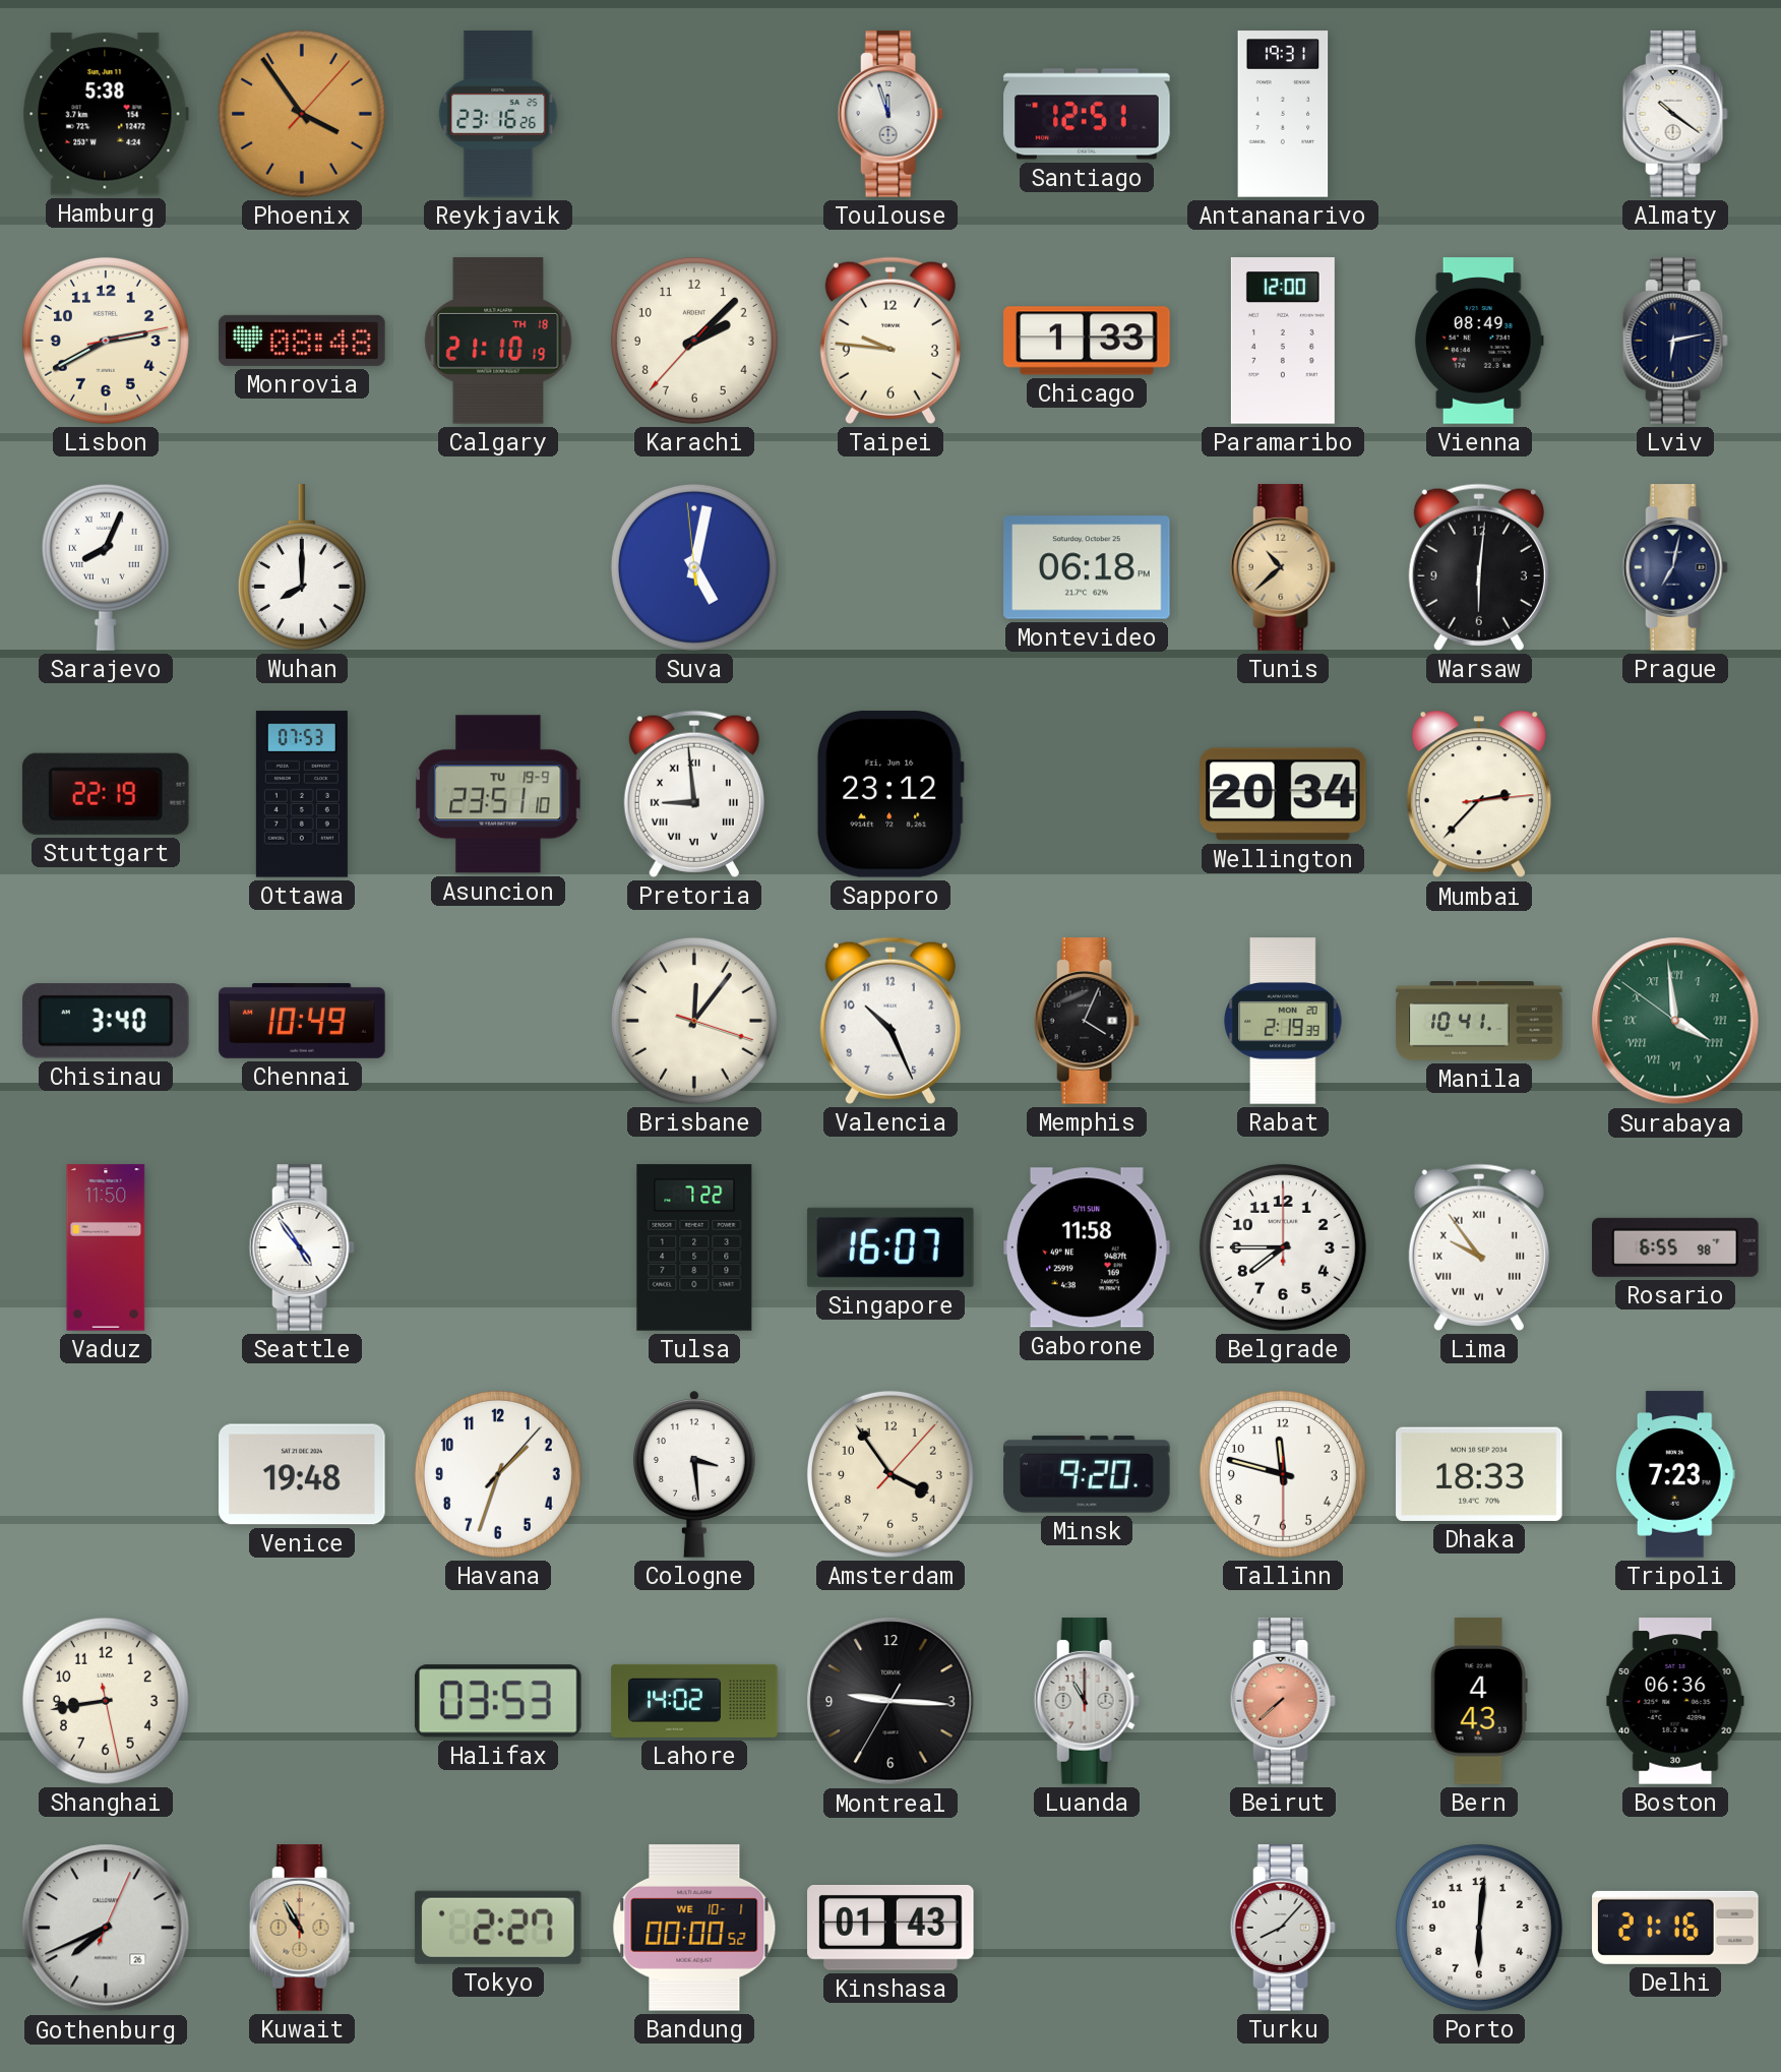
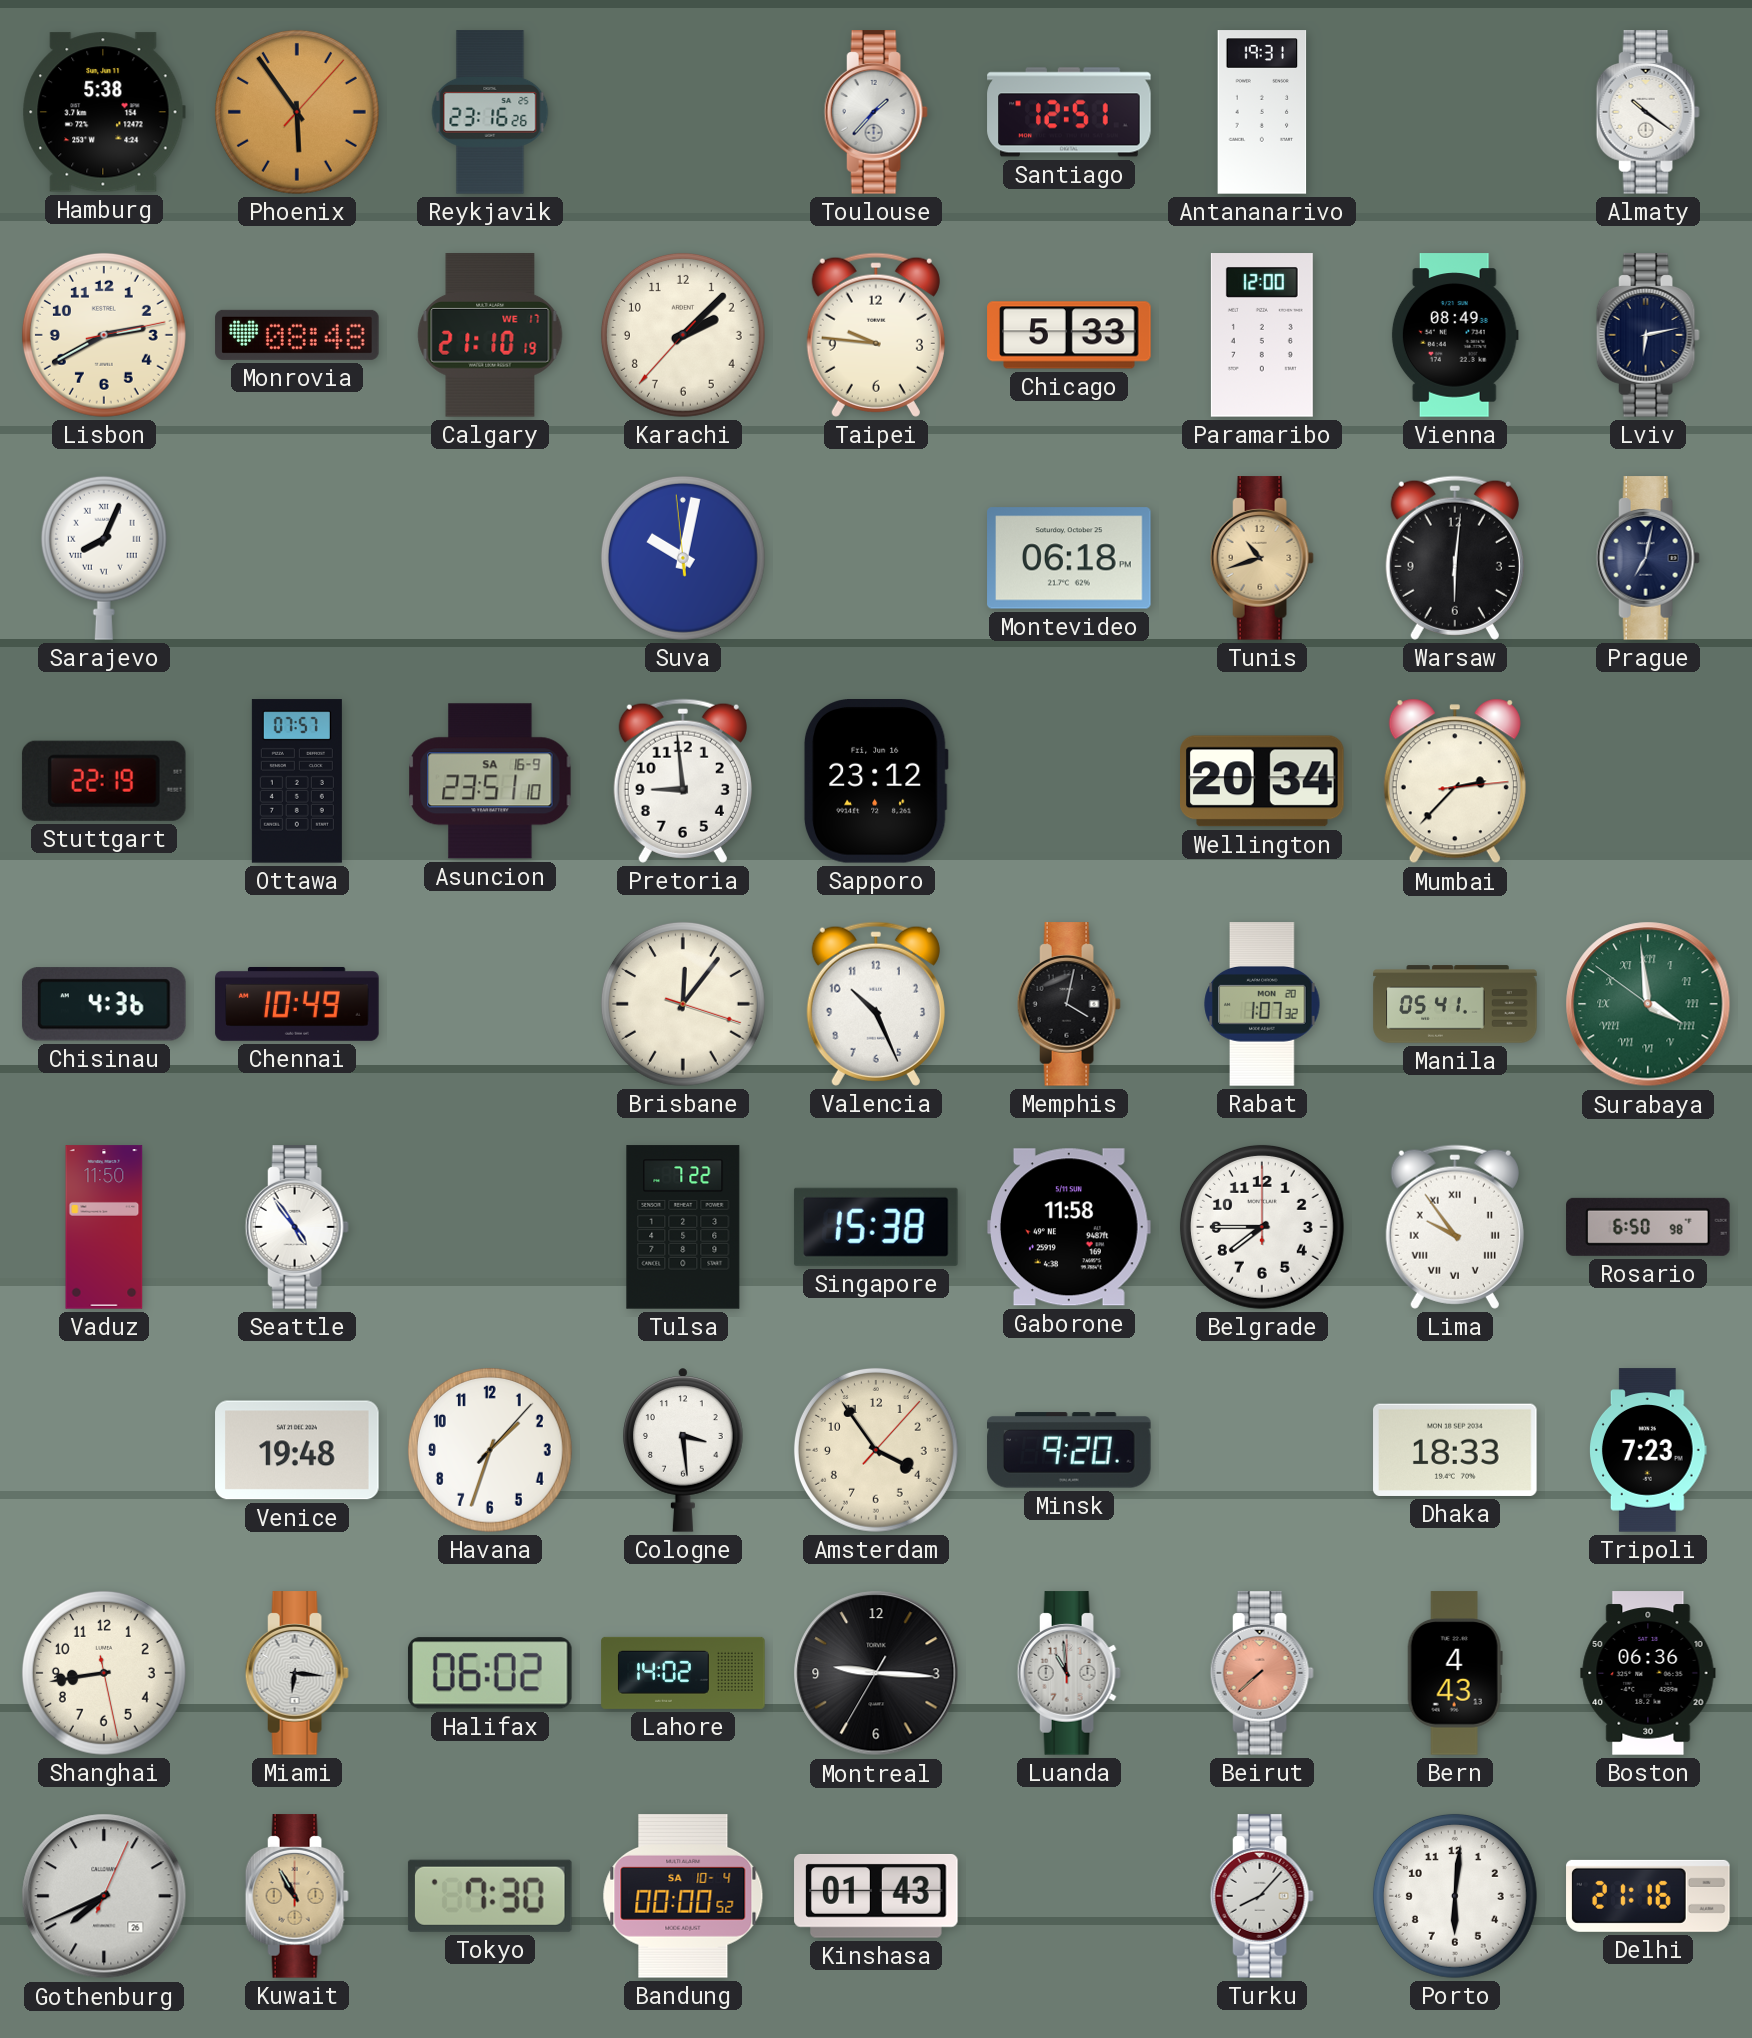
Phoenix: 3:54 -> 5:54
Toulouse: 11:57 -> 1:37
Calgary date: TH 18 -> WE 17
Chicago: 1:33 -> 5:33
Wuhan: 8:00 -> none
Suva: 5:01 -> 10:01
Tunis: 10:38 -> 10:42
Ottawa: 07:53 -> 07:57
Asuncion date: TU 19-9 -> SA 16-9
Pretoria numerals: Roman -> Arabic
Chisinau: 3:40 -> 4:36
Memphis: 4:04 -> 4:02
Rabat: 2:19 -> 1:07
Manila: 10:41 -> 05:41
Singapore: 16:07 -> 15:38
Rosario: 6:55 -> 6:50
Tallinn: 11:47 -> none
Miami: none -> 6:16
Halifax: 03:53 -> 06:02
Luanda: 11:00 -> 10:59
Tokyo: 2:27 -> 7:30
Bandung date: WE 10-1 -> SA 10-4
